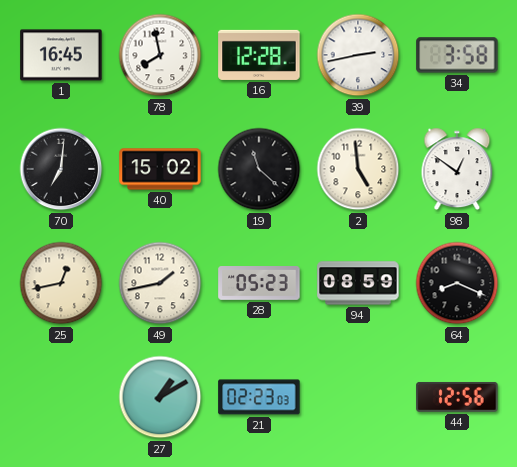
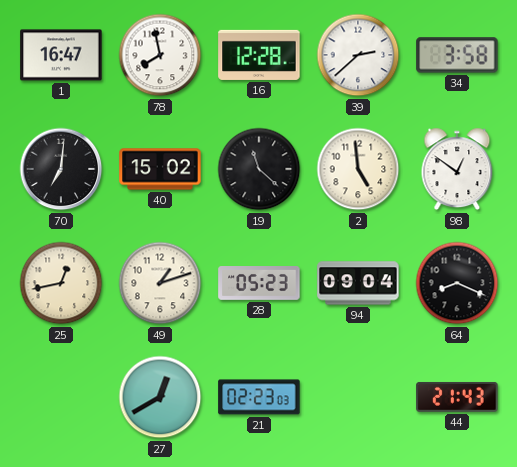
1: 16:45 -> 16:47
39: 2:43 -> 2:38
49: 1:43 -> 1:12
94: 08:59 -> 09:04
27: 1:10 -> 12:40
44: 12:56 -> 21:43
